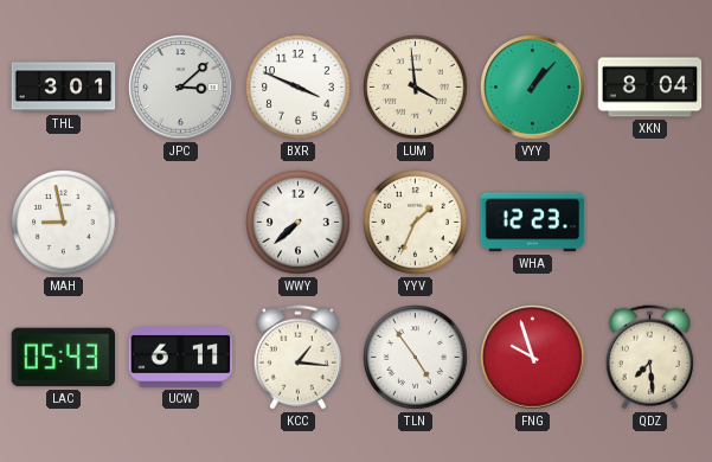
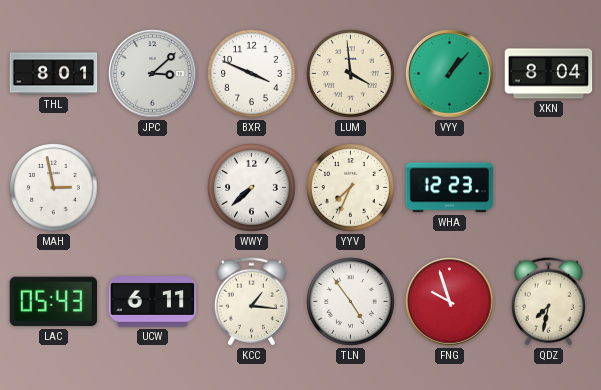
THL: 3:01 -> 8:01
MAH: 8:58 -> 2:58
YYV: 1:34 -> 7:34
QDZ: 7:29 -> 7:32
